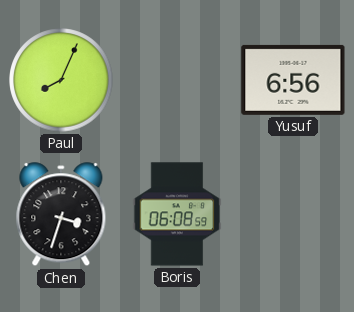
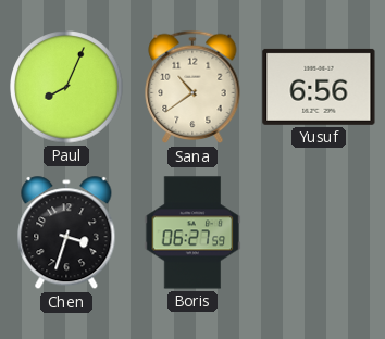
Sana: none -> 10:39
Boris: 06:08 -> 06:27
